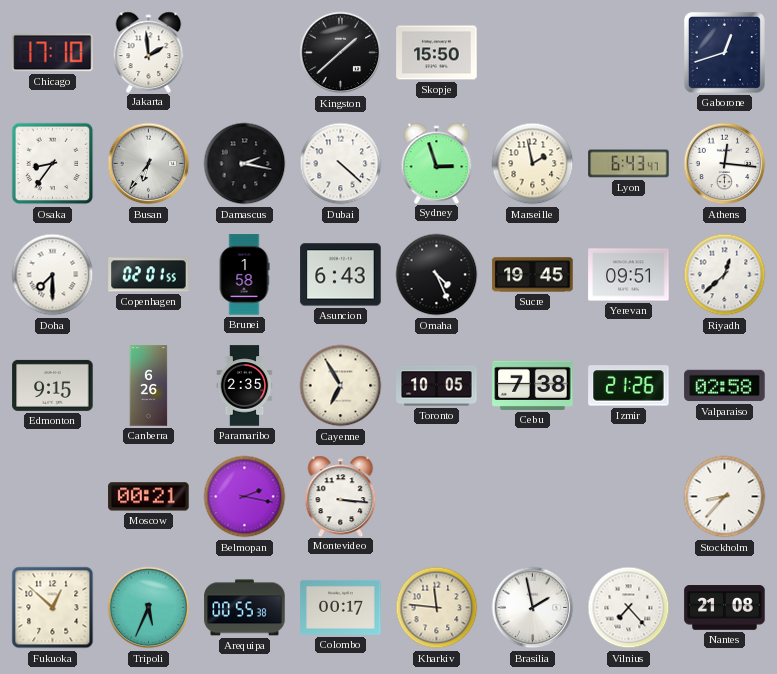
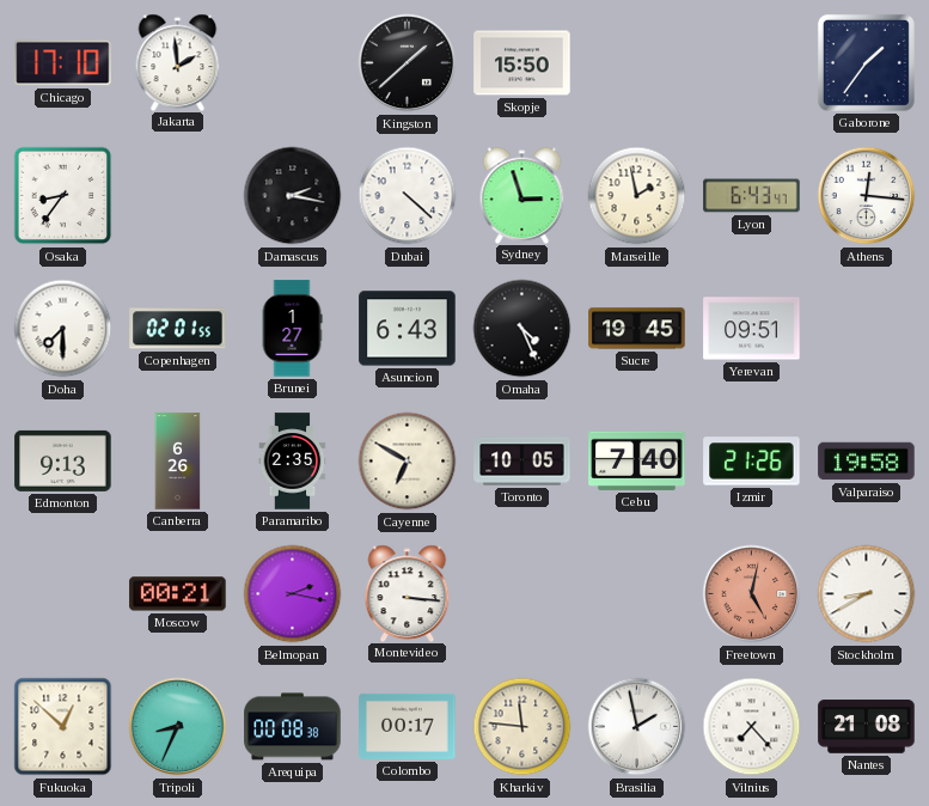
Gaborone: 12:42 -> 1:36
Busan: 6:36 -> none
Brunei: 1:58 -> 1:27
Riyadh: 12:38 -> none
Edmonton: 9:15 -> 9:13
Cayenne: 6:55 -> 6:50
Cebu: 7:38 -> 7:40
Valparaiso: 02:58 -> 19:58
Freetown: none -> 5:02
Stockholm: 8:37 -> 8:40
Tripoli: 5:34 -> 8:34
Arequipa: 00:55 -> 00:08
